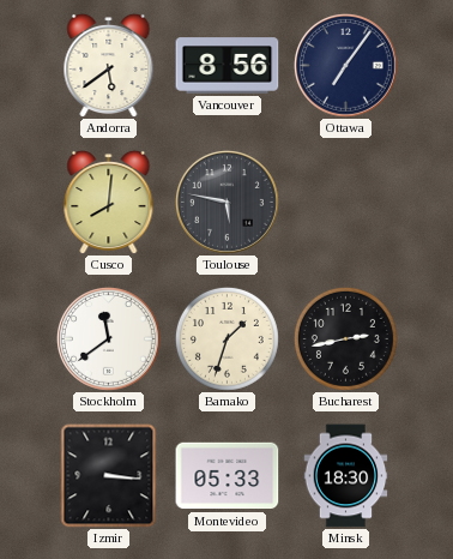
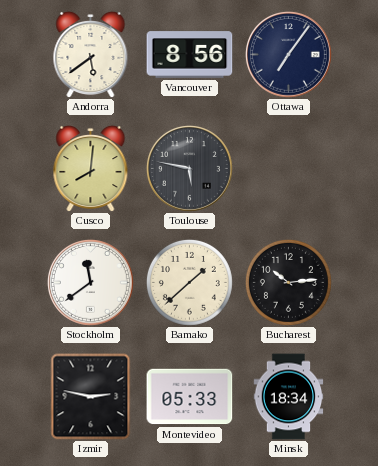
Bamako: 1:33 -> 1:38
Bucharest: 2:43 -> 10:14
Izmir: 3:16 -> 2:47
Minsk: 18:30 -> 18:34
